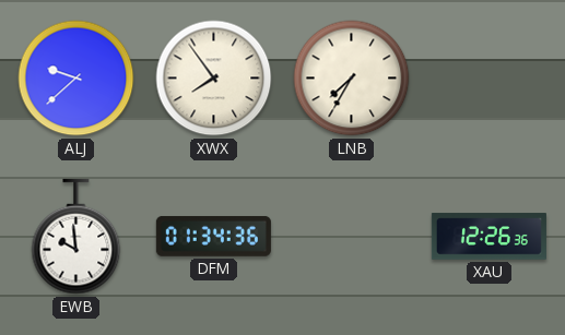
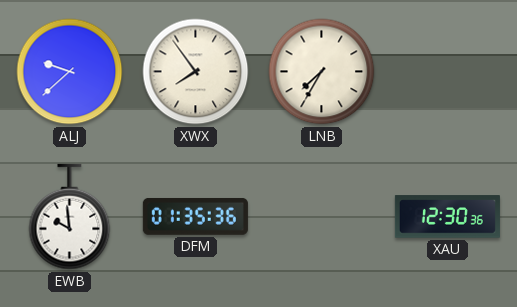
DFM: 01:34 -> 01:35
XAU: 12:26 -> 12:30
